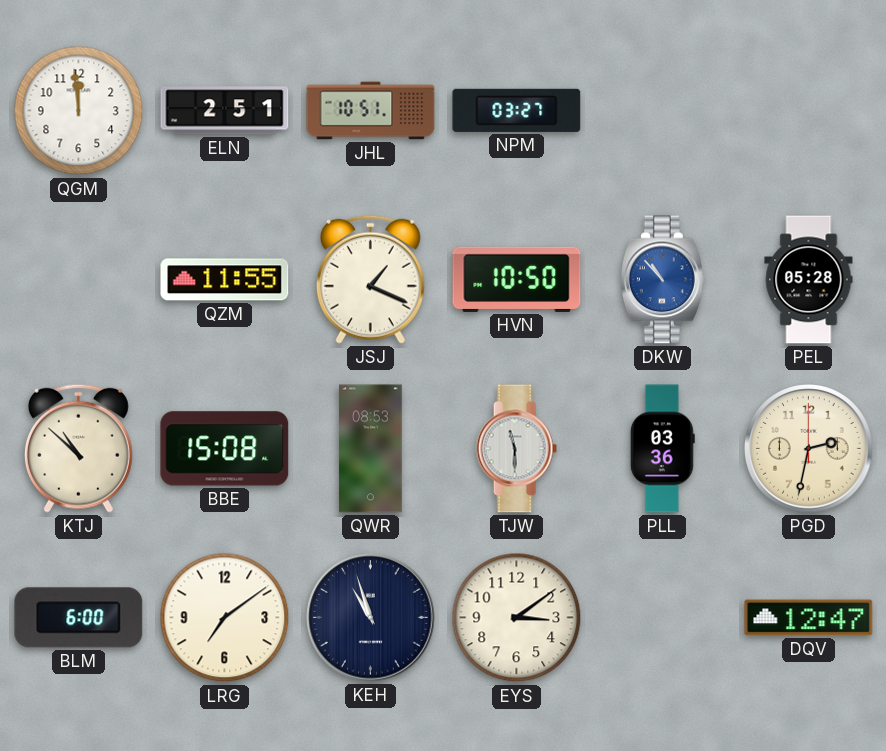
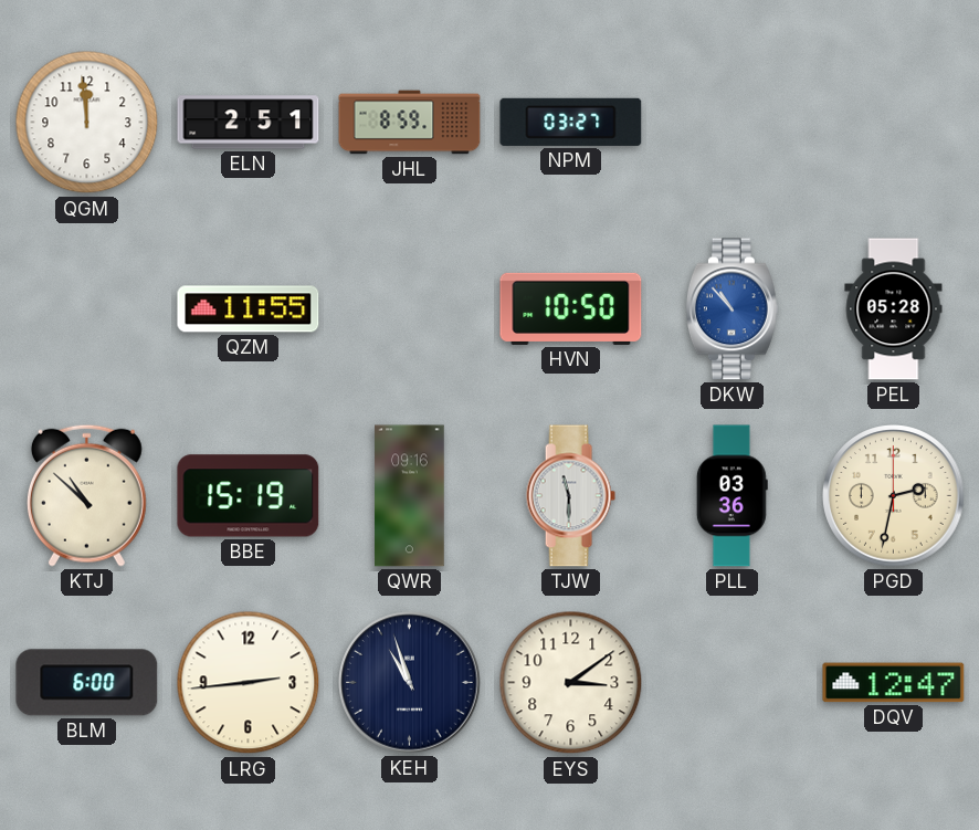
JHL: 10:51 -> 8:59
JSJ: 1:19 -> none
BBE: 15:08 -> 15:19
QWR: 08:53 -> 09:16
LRG: 7:09 -> 2:44
